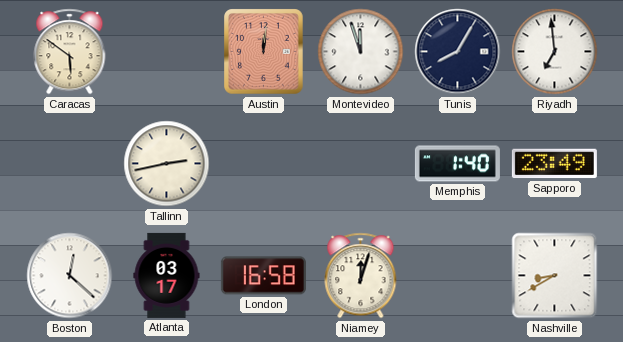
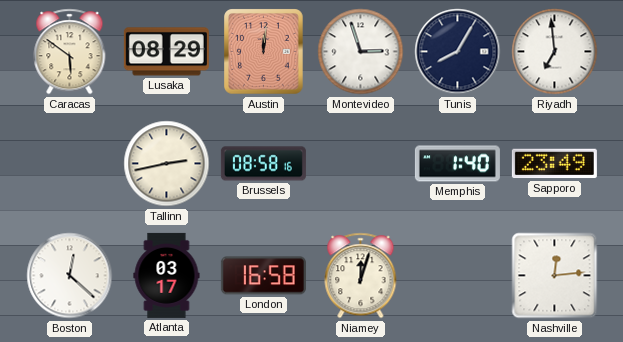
Lusaka: none -> 08:29
Montevideo: 11:57 -> 2:57
Brussels: none -> 08:58
Nashville: 8:40 -> 12:14
